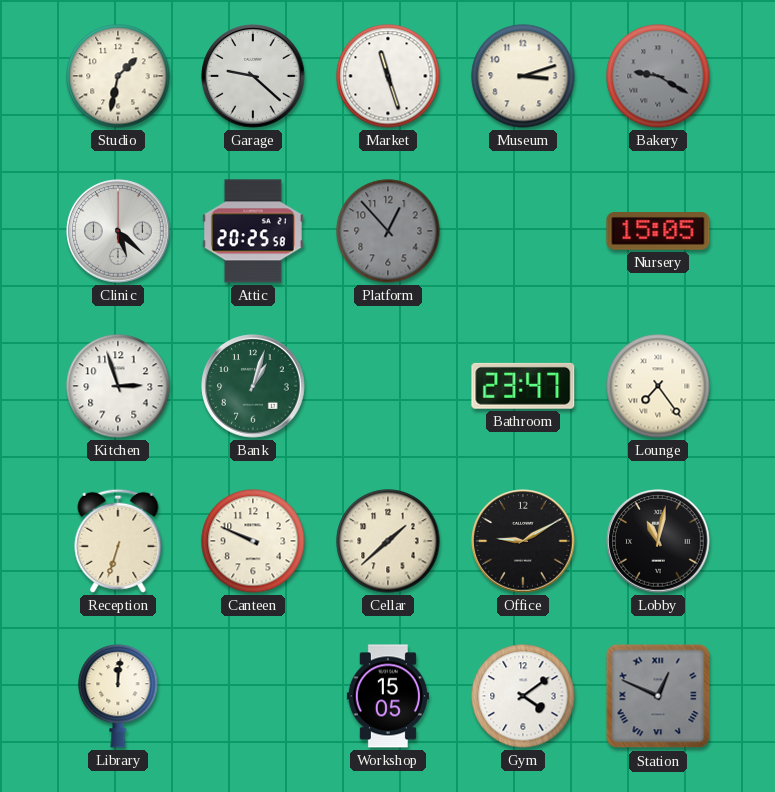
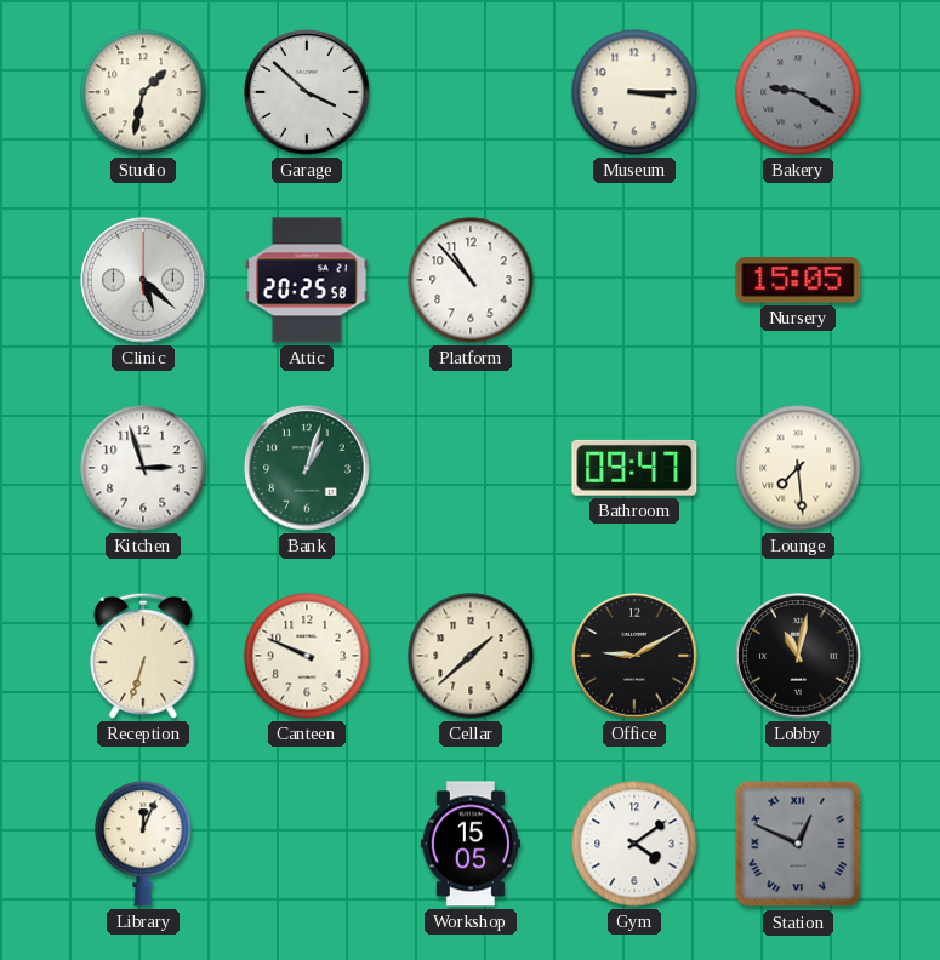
Garage: 9:22 -> 3:52
Market: 11:27 -> none
Museum: 3:12 -> 3:15
Platform: 12:53 -> 10:53
Platform dial: grey -> white
Bathroom: 23:47 -> 09:47
Lounge: 7:24 -> 7:29
Library: 12:01 -> 12:04
